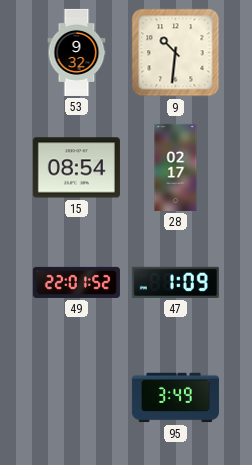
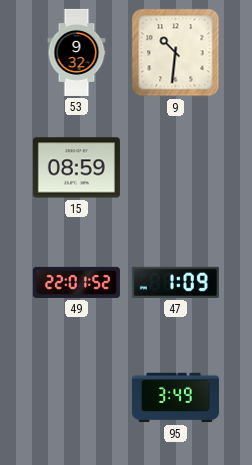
15: 08:54 -> 08:59
28: 02:17 -> none
